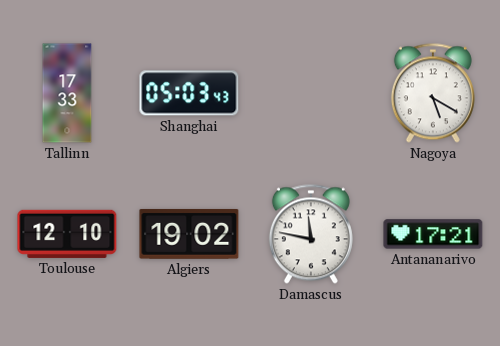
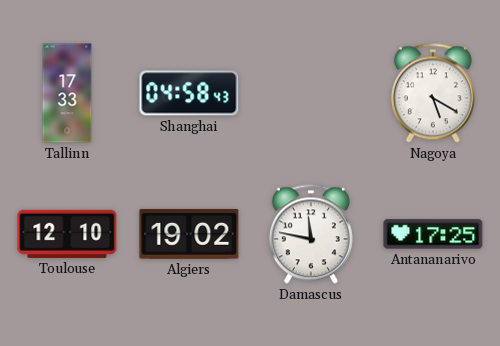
Shanghai: 05:03 -> 04:58
Antananarivo: 17:21 -> 17:25
